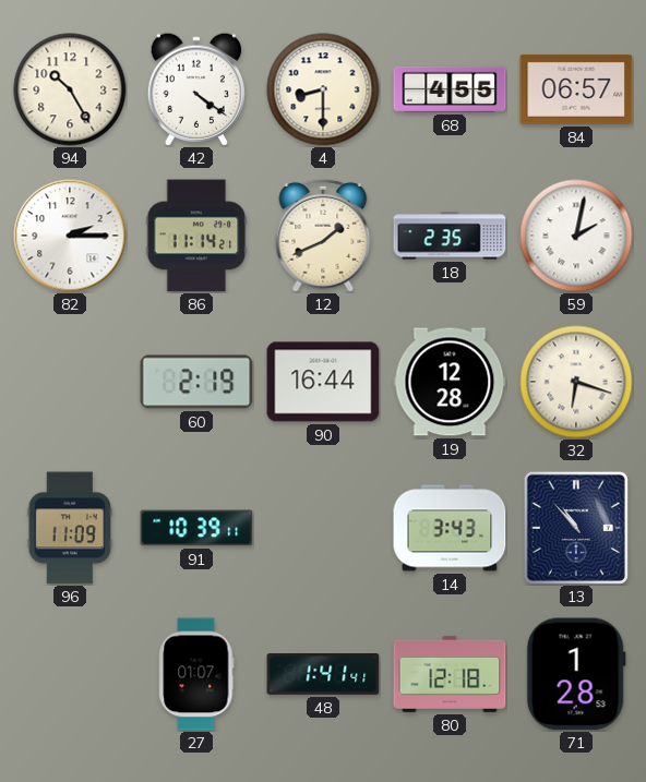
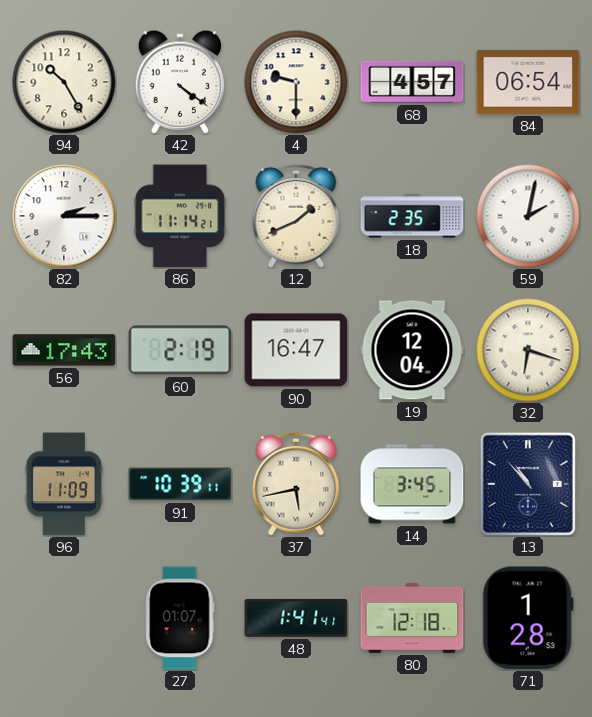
4: 8:30 -> 9:30
68: 4:55 -> 4:57
84: 06:57 -> 06:54
56: none -> 17:43
90: 16:44 -> 16:47
19: 12:28 -> 12:04
37: none -> 5:43
14: 3:43 -> 3:45
